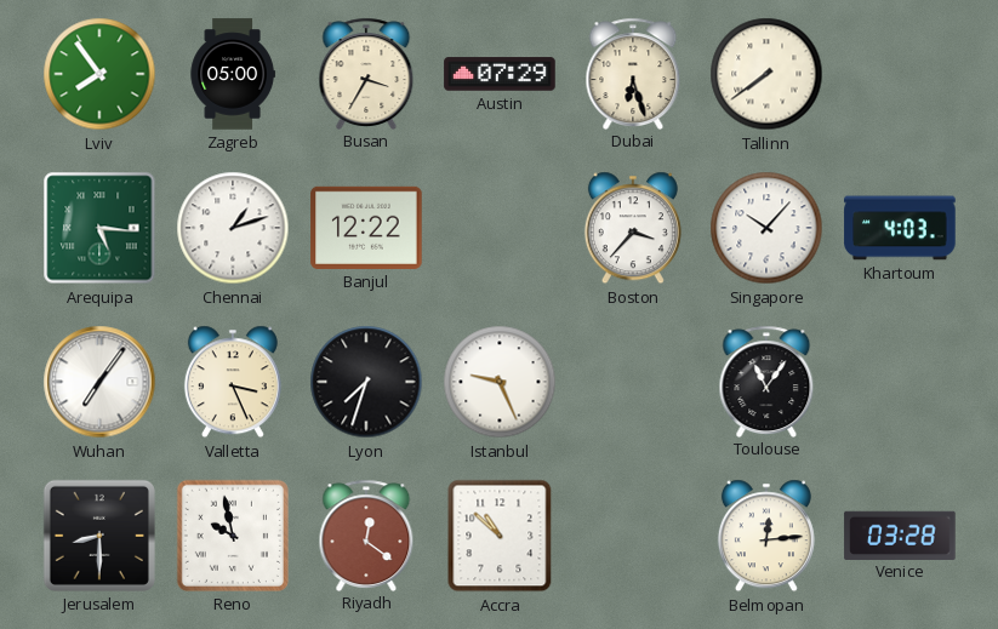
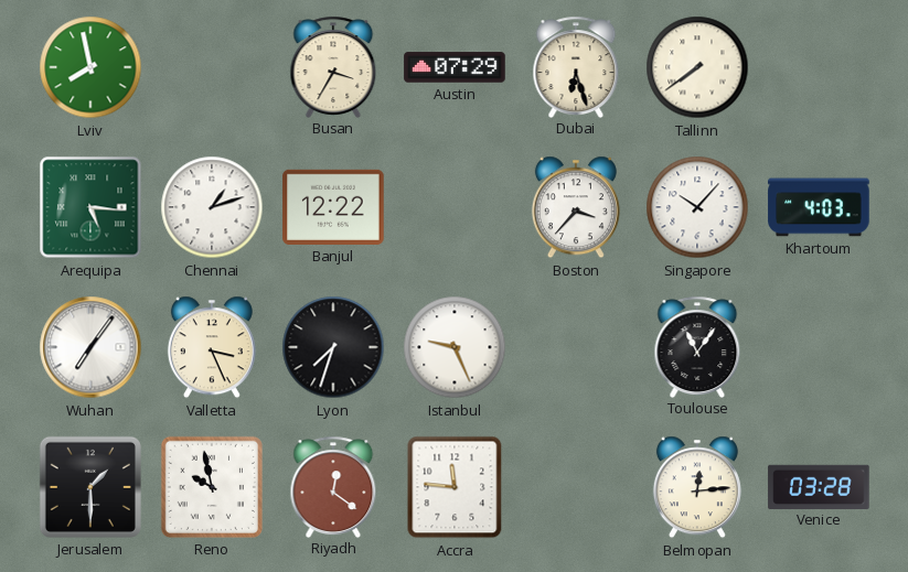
Lviv: 7:54 -> 7:58
Zagreb: 05:00 -> none
Jerusalem: 8:30 -> 1:30
Accra: 10:52 -> 11:46
